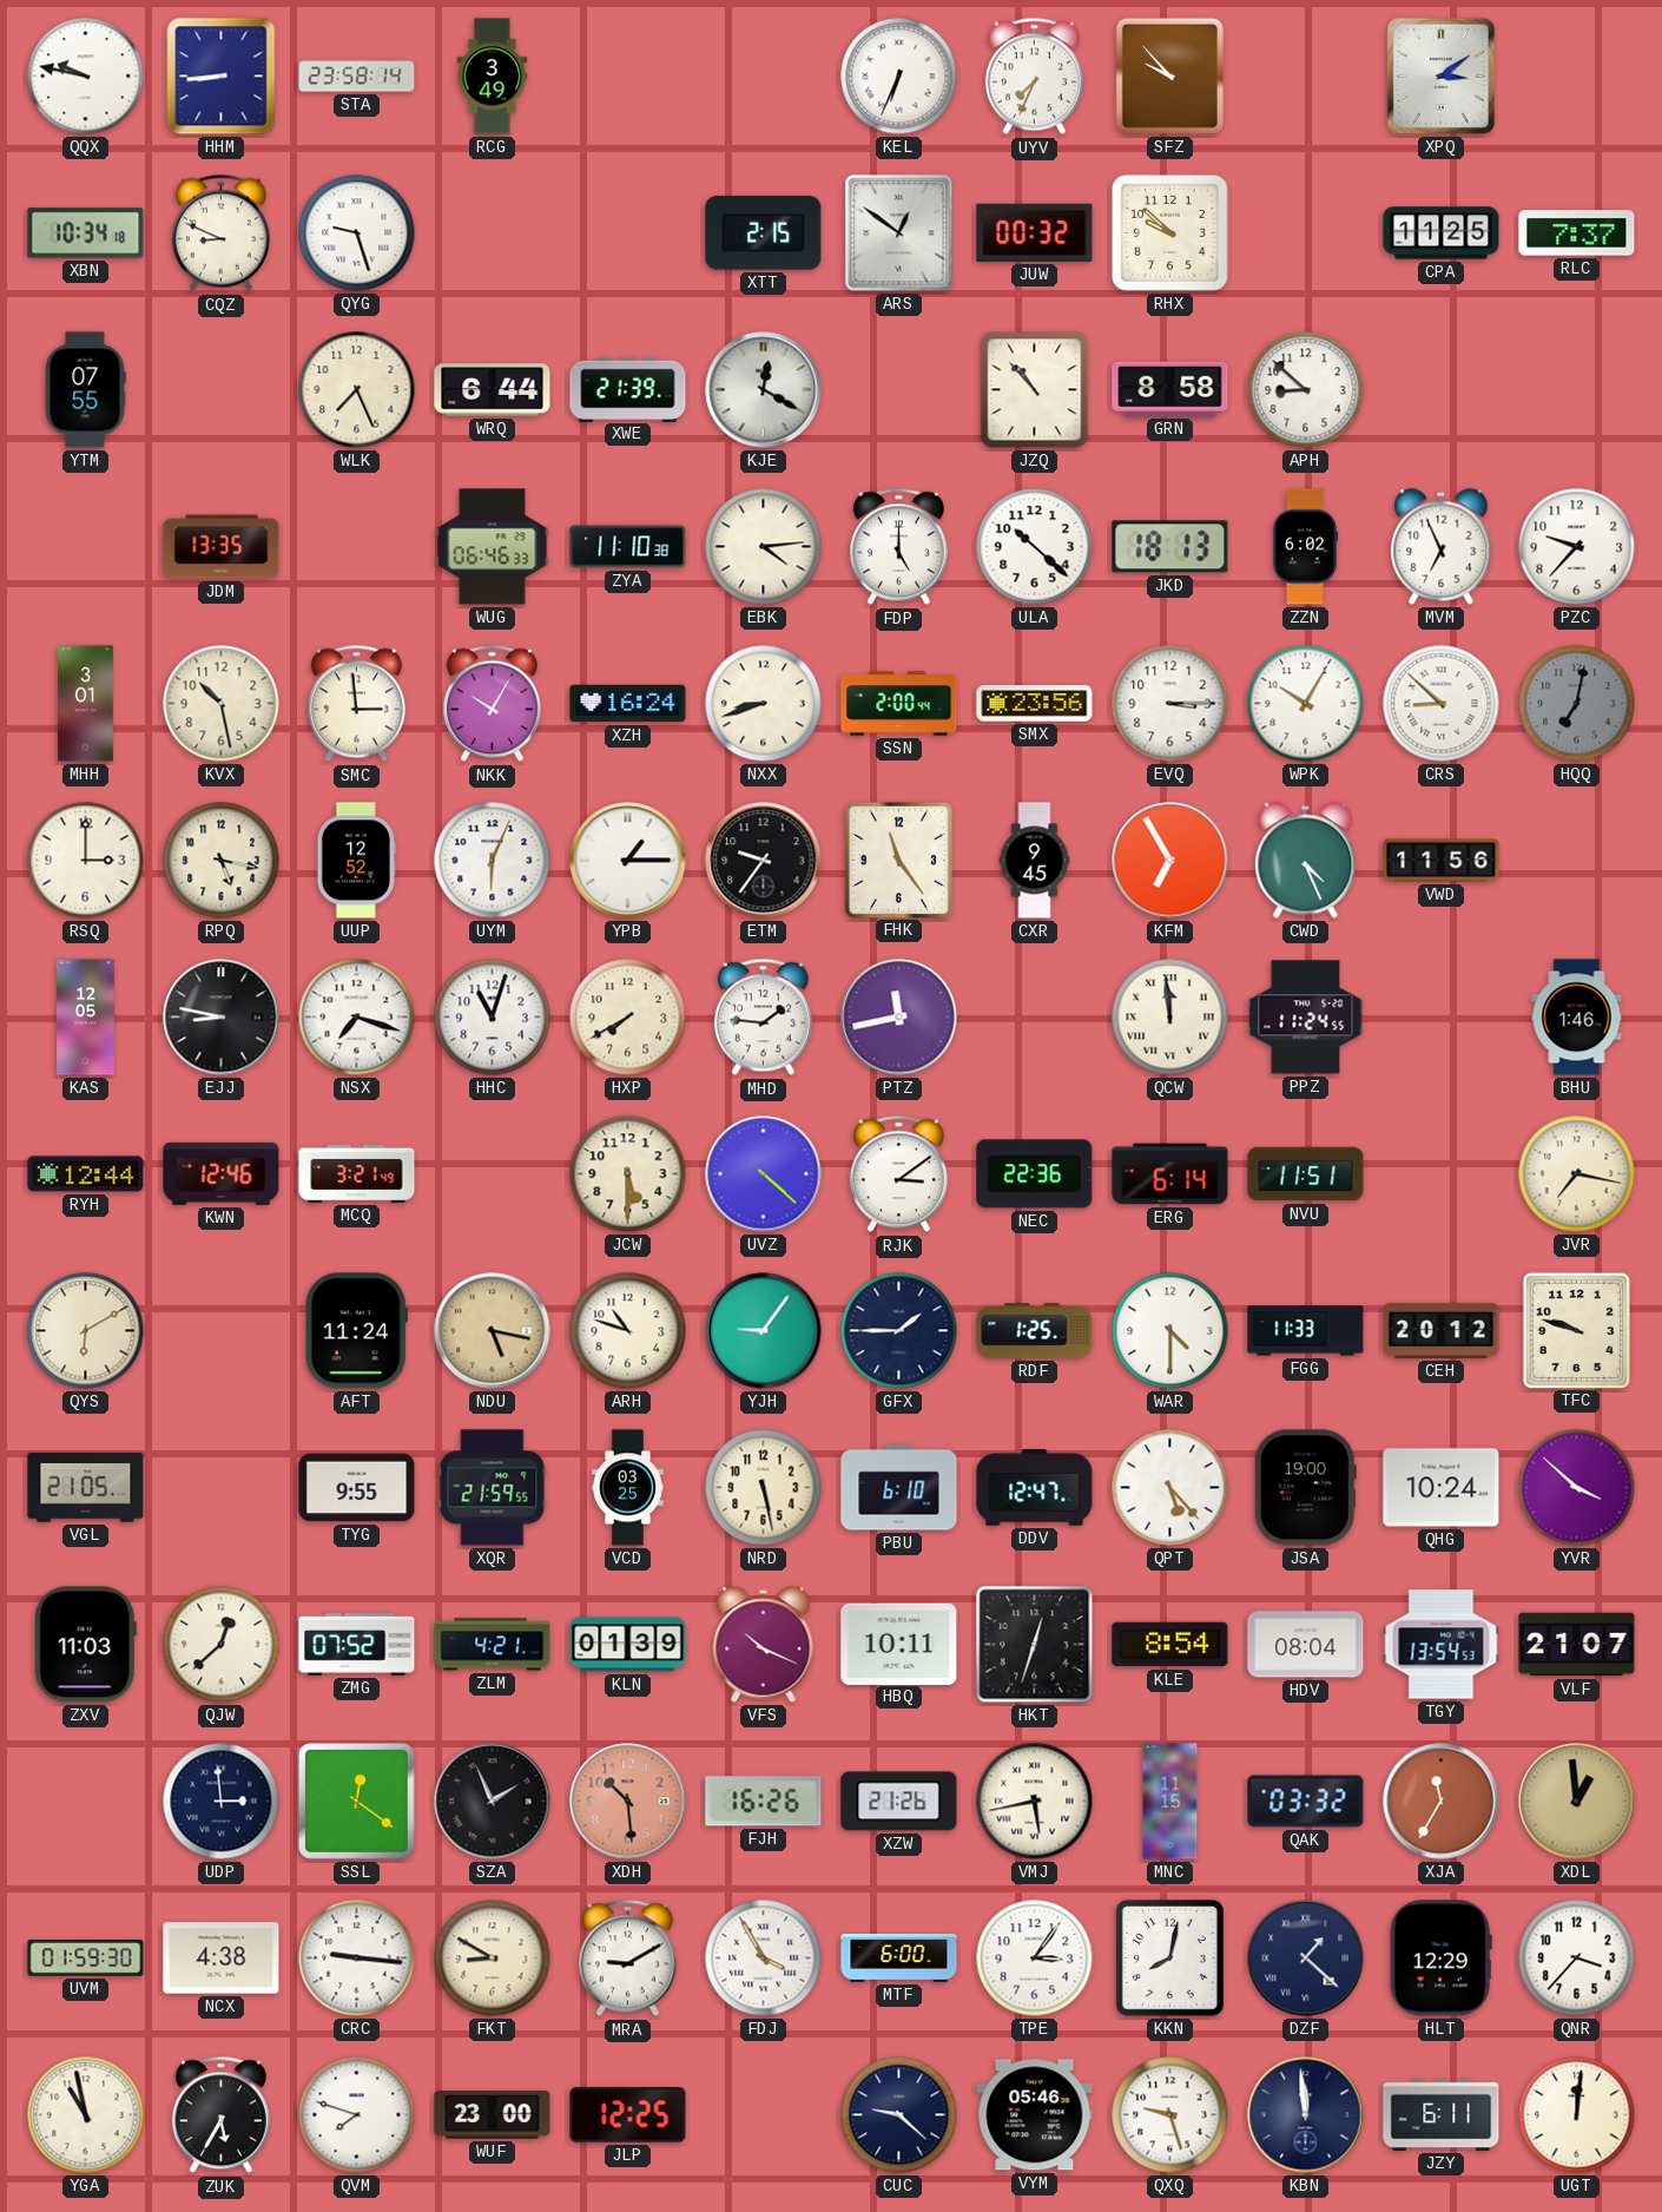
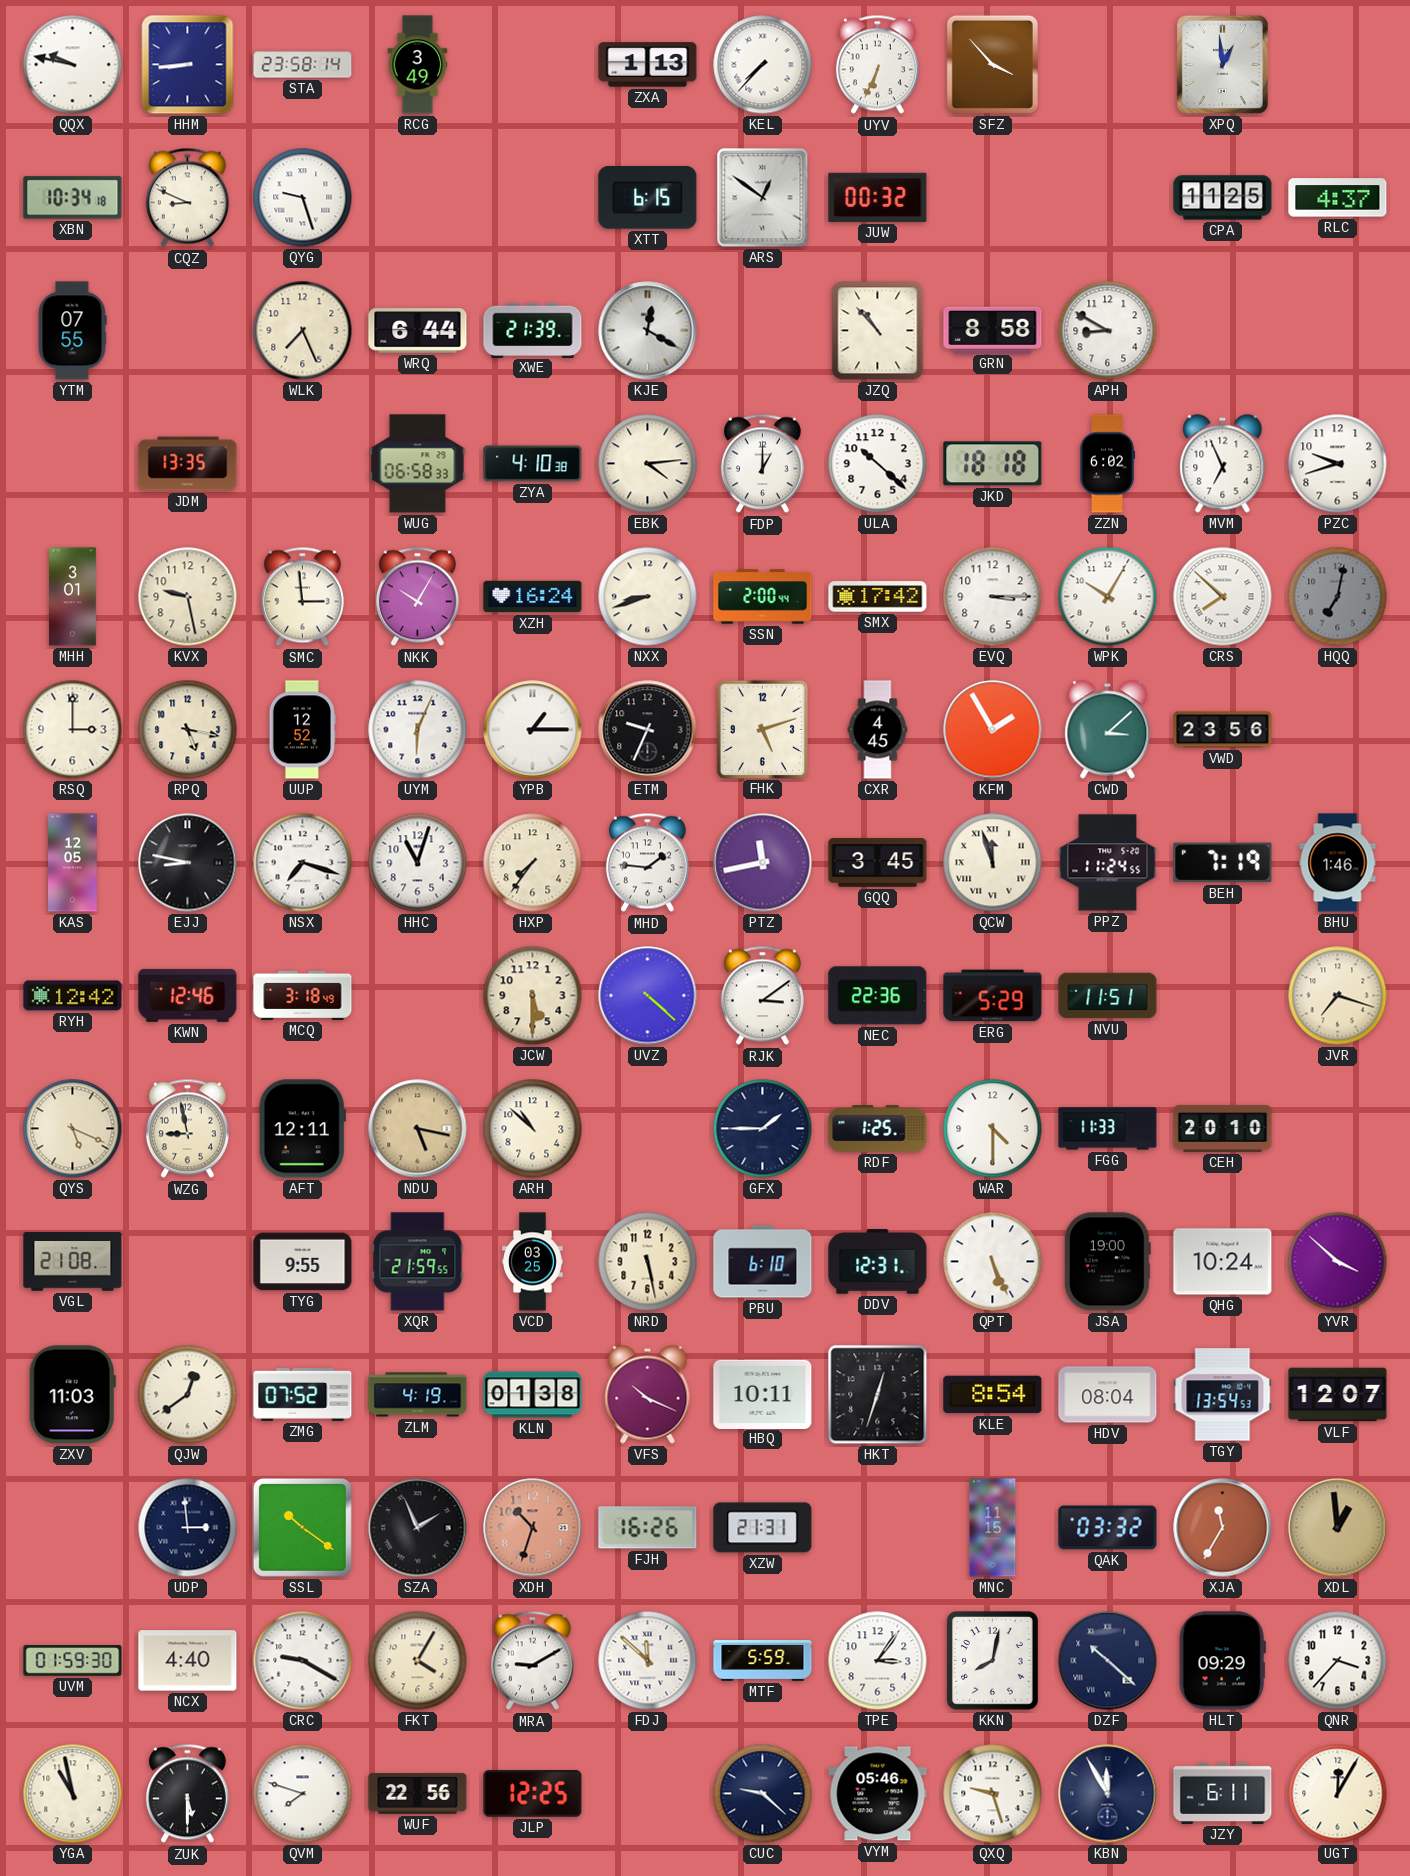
ZXA: none -> 1:13
KEL: 6:34 -> 7:37
UYV: 7:34 -> 6:34
SFZ: 9:53 -> 3:53
XPQ: 3:09 -> 12:59
XTT: 2:15 -> 6:15
RHX: 9:52 -> none
RLC: 7:37 -> 4:37
APH: 8:52 -> 8:50
WUG: 06:46 -> 06:58
ZYA: 11:10 -> 4:10
FDP: 5:00 -> 1:00
JKD: 18:13 -> 18:18
PZC: 9:37 -> 9:42
KVX: 10:28 -> 9:28
SMX: 23:56 -> 17:42
CRS: 8:52 -> 7:52
ETM: 9:36 -> 9:34
FHK: 11:24 -> 5:12
CXR: 9:45 -> 4:45
KFM: 6:55 -> 1:55
CWD: 4:26 -> 3:08
VWD: 11:56 -> 23:56
HXP: 7:40 -> 7:36
GQQ: none -> 3:45
QCW: 11:59 -> 11:57
BEH: none -> 7:19
RYH: 12:44 -> 12:42
MCQ: 3:21 -> 3:18
ERG: 6:14 -> 5:29
JVR: 7:17 -> 7:18
QYS: 6:10 -> 5:19
WZG: none -> 8:58
AFT: 11:24 -> 12:11
ARH: 10:48 -> 10:52
YJH: 9:06 -> none
CEH: 20:12 -> 20:10
TFC: 9:48 -> none
VGL: 21:05 -> 21:08
DDV: 12:47 -> 12:31
QPT: 5:23 -> 5:26
QJW: 12:38 -> 12:39
ZLM: 4:21 -> 4:19
KLN: 01:39 -> 01:38
VLF: 21:07 -> 12:07
SSL: 12:21 -> 10:21
XDH: 10:29 -> 10:33
XZW: 21:26 -> 21:31
VMJ: 5:43 -> none
NCX: 4:38 -> 4:40
CRC: 9:16 -> 9:20
FKT: 8:50 -> 4:05
FDJ: 3:55 -> 11:52
MTF: 6:00 -> 5:59
DZF: 1:22 -> 10:22
HLT: 12:29 -> 09:29
ZUK: 5:35 -> 5:30
WUF: 23:00 -> 22:56
KBN: 11:59 -> 11:55
UGT: 12:01 -> 12:05
